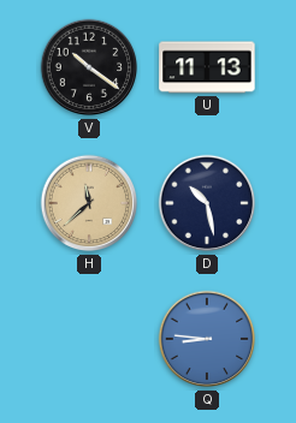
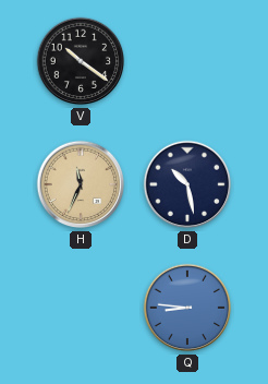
U: 11:13 -> none
H: 11:38 -> 11:34
